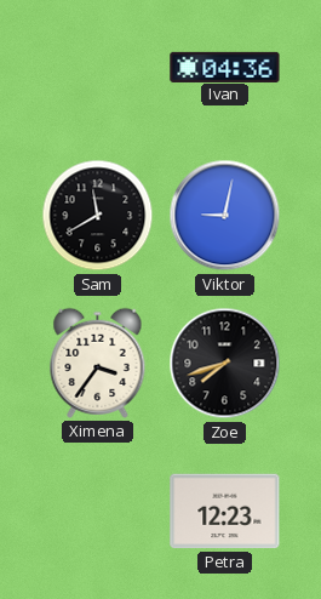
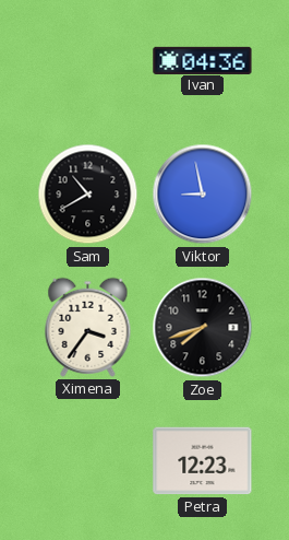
Sam: 11:40 -> 10:40
Viktor: 9:02 -> 8:58
